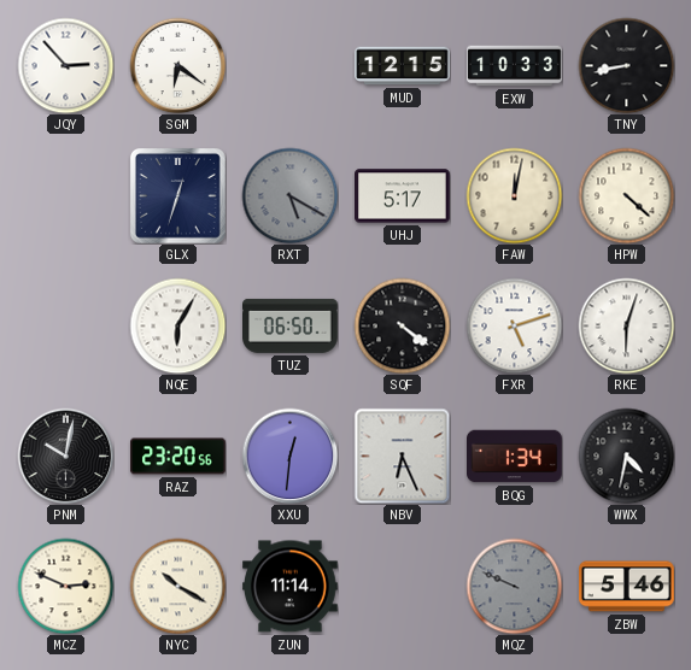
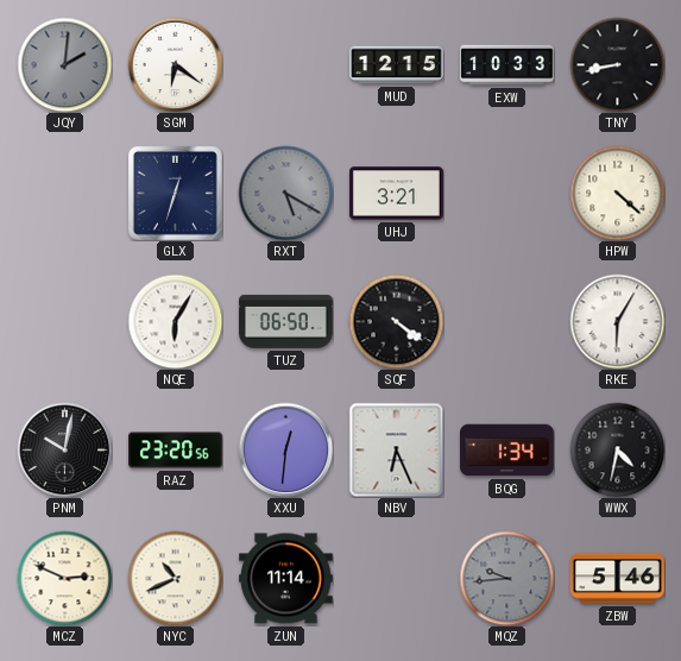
JQY: 2:53 -> 2:01
JQY dial: white -> grey
UHJ: 5:17 -> 3:21
FAW: 12:02 -> none
FXR: 5:12 -> none
RKE: 6:03 -> 6:05
NYC: 10:20 -> 10:41
MQZ: 9:49 -> 9:44
